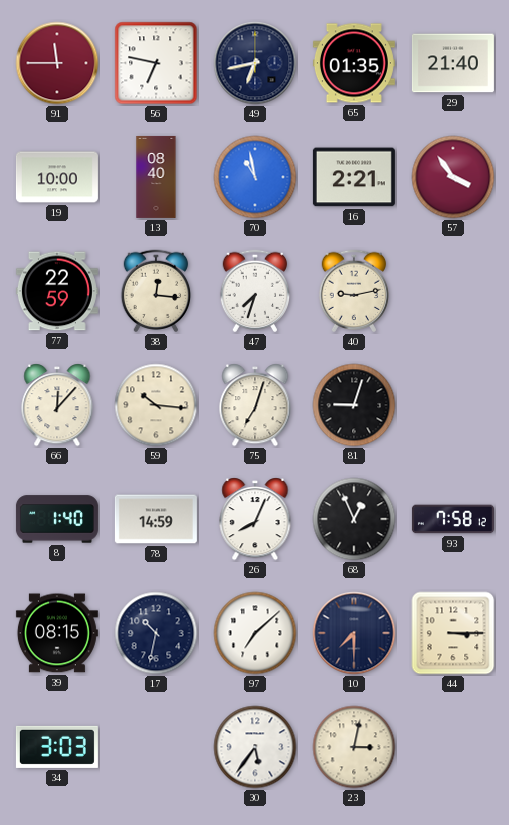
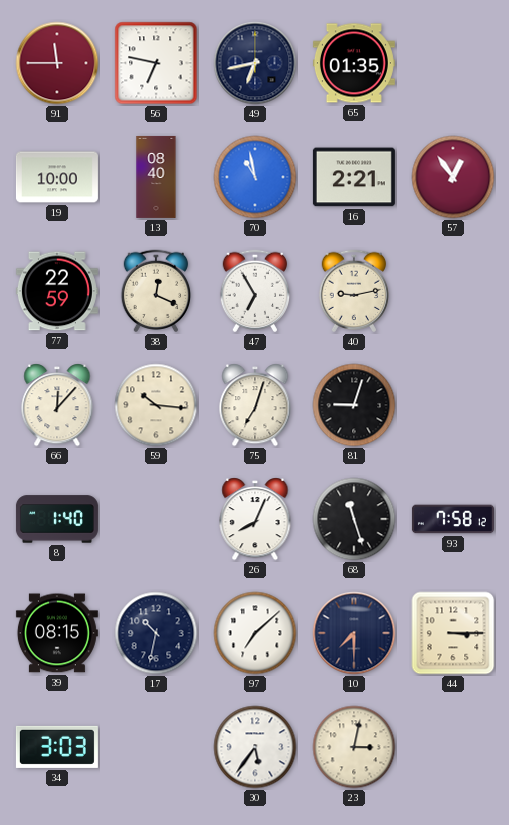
29: 21:40 -> none
57: 3:54 -> 12:54
38: 12:16 -> 12:19
47: 7:33 -> 6:55
78: 14:59 -> none
68: 12:56 -> 11:27
